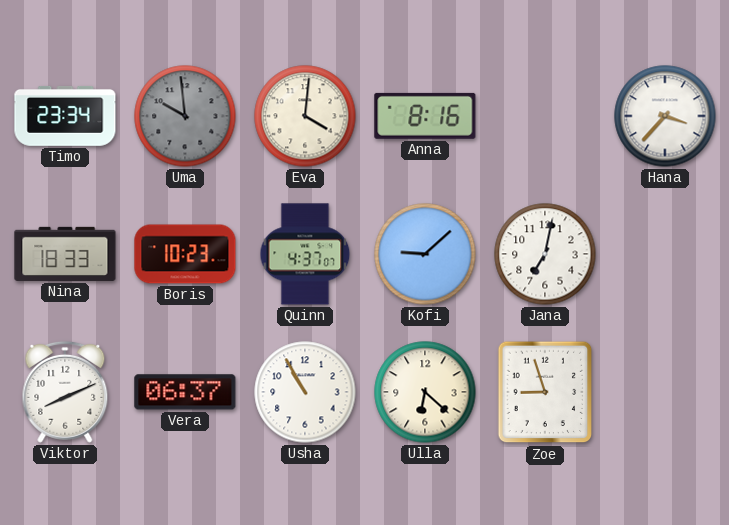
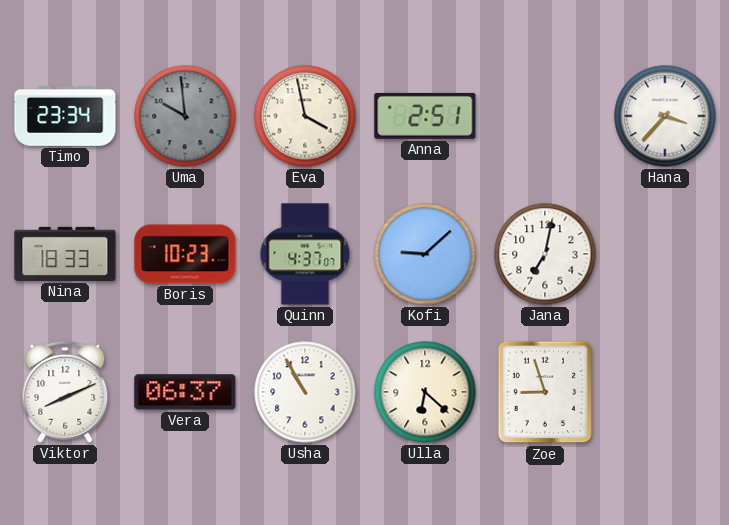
Eva: 4:01 -> 3:58
Anna: 8:16 -> 2:51
